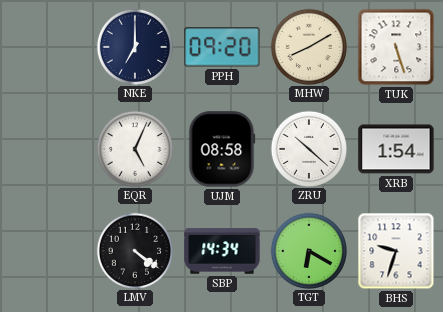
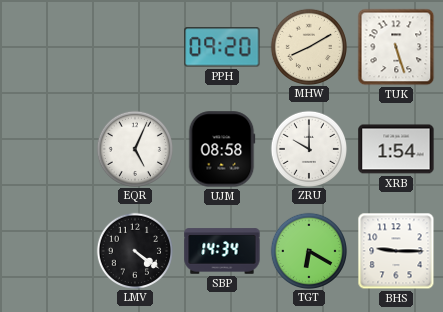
NKE: 7:00 -> none
ZRU: 10:22 -> 10:00
BHS: 9:33 -> 9:15
